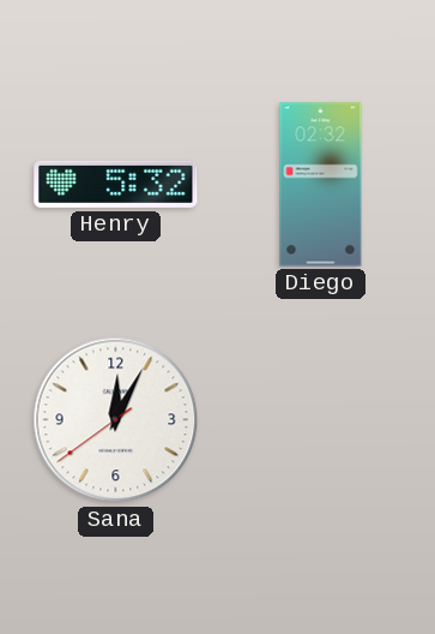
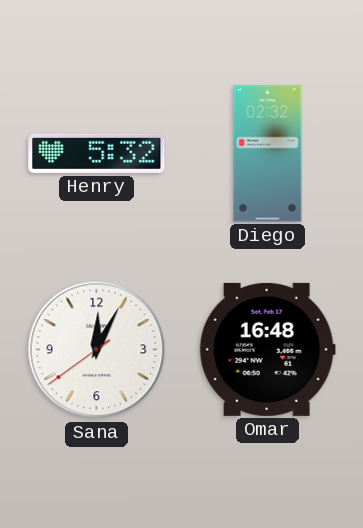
Omar: none -> 16:48
